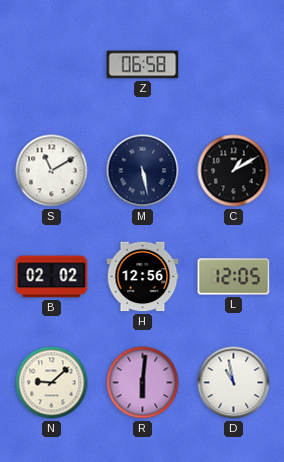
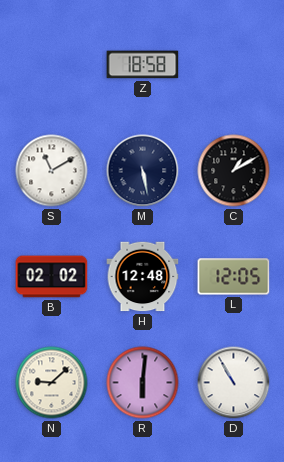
Z: 06:58 -> 18:58
H: 12:56 -> 12:48
D: 10:58 -> 10:55
